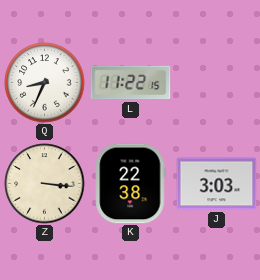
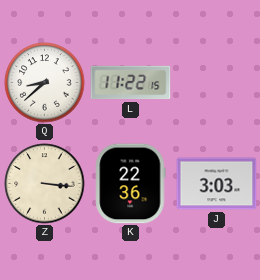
Q: 8:34 -> 8:38
K: 22:38 -> 22:36
